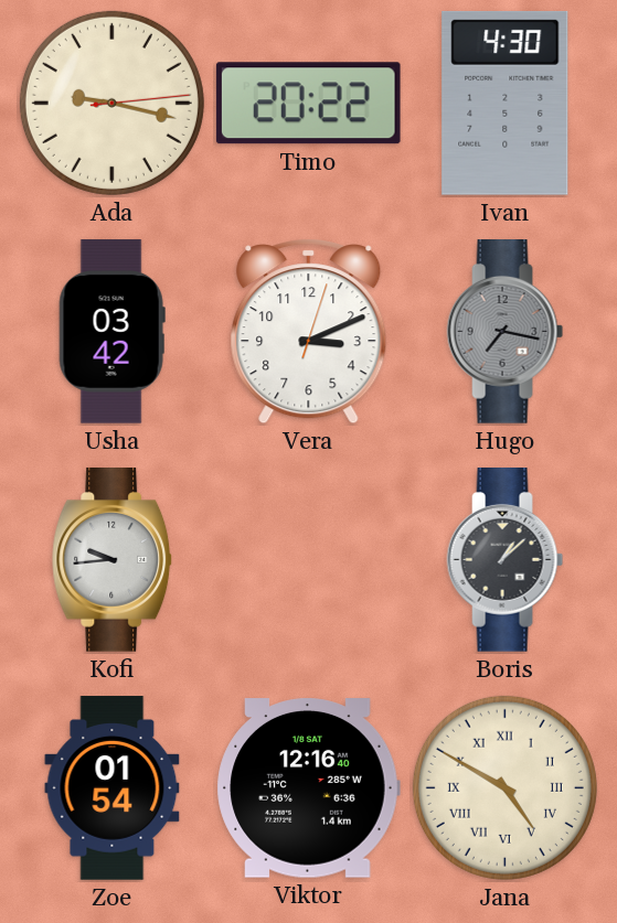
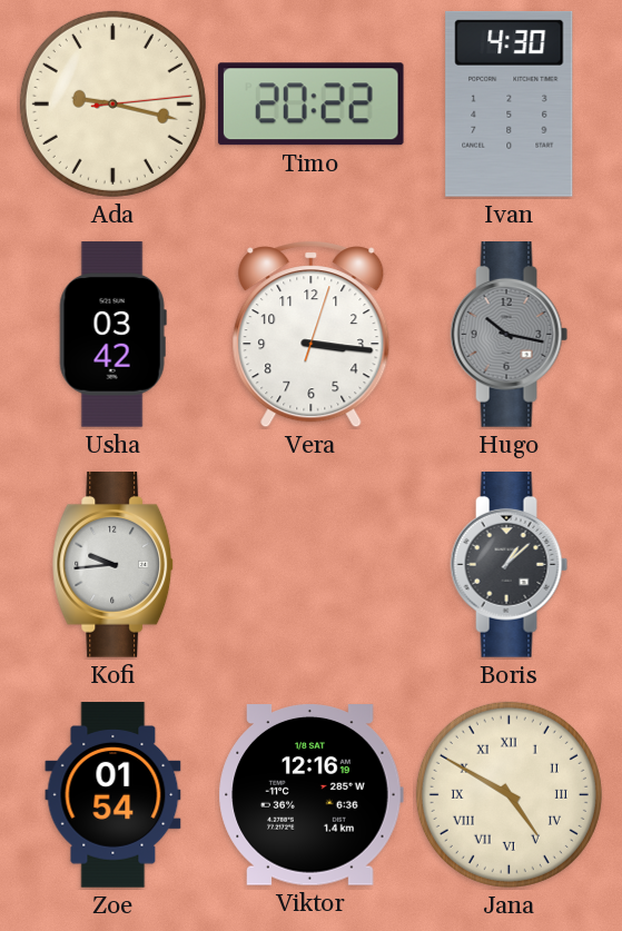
Vera: 3:11 -> 3:16
Hugo: 7:17 -> 10:17
Viktor: 12:16:40 -> 12:16:19
